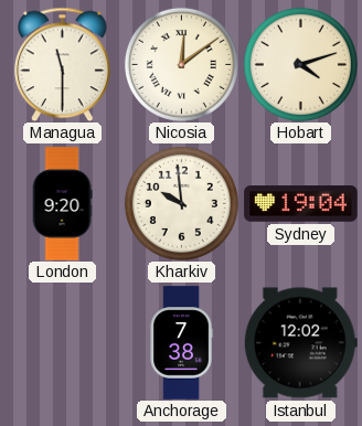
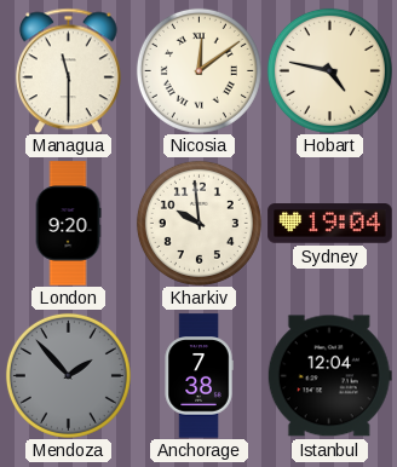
Hobart: 4:12 -> 4:47
Mendoza: none -> 1:53
Istanbul: 12:02 -> 12:04
